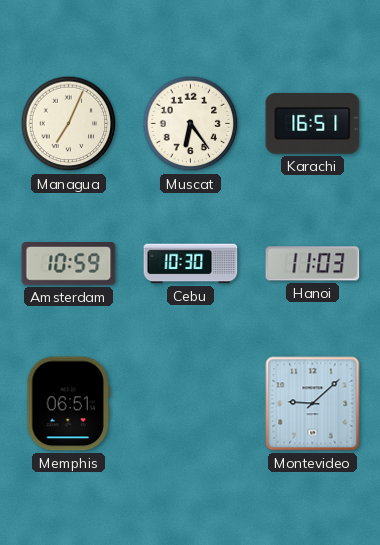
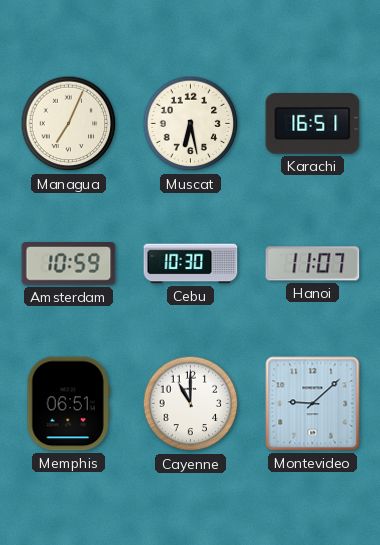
Muscat: 6:24 -> 6:28
Hanoi: 11:03 -> 11:07
Cayenne: none -> 11:00
